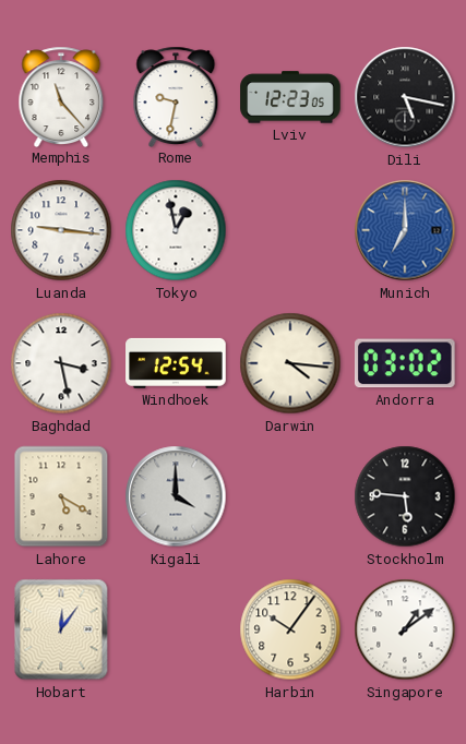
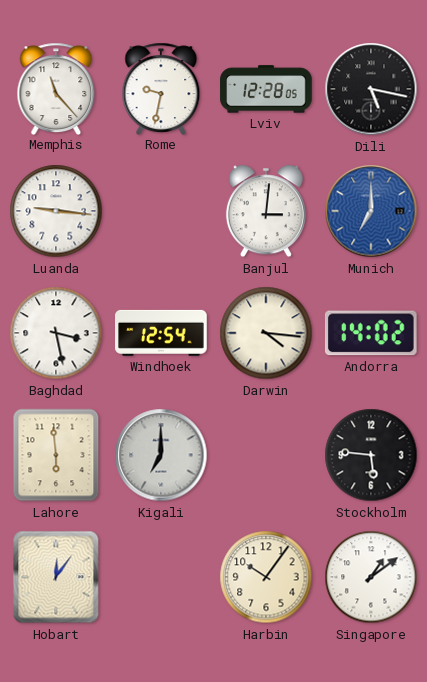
Lviv: 12:23 -> 12:28
Tokyo: 12:58 -> none
Banjul: none -> 3:01
Andorra: 03:02 -> 14:02
Lahore: 5:20 -> 5:59
Kigali: 4:00 -> 7:00
